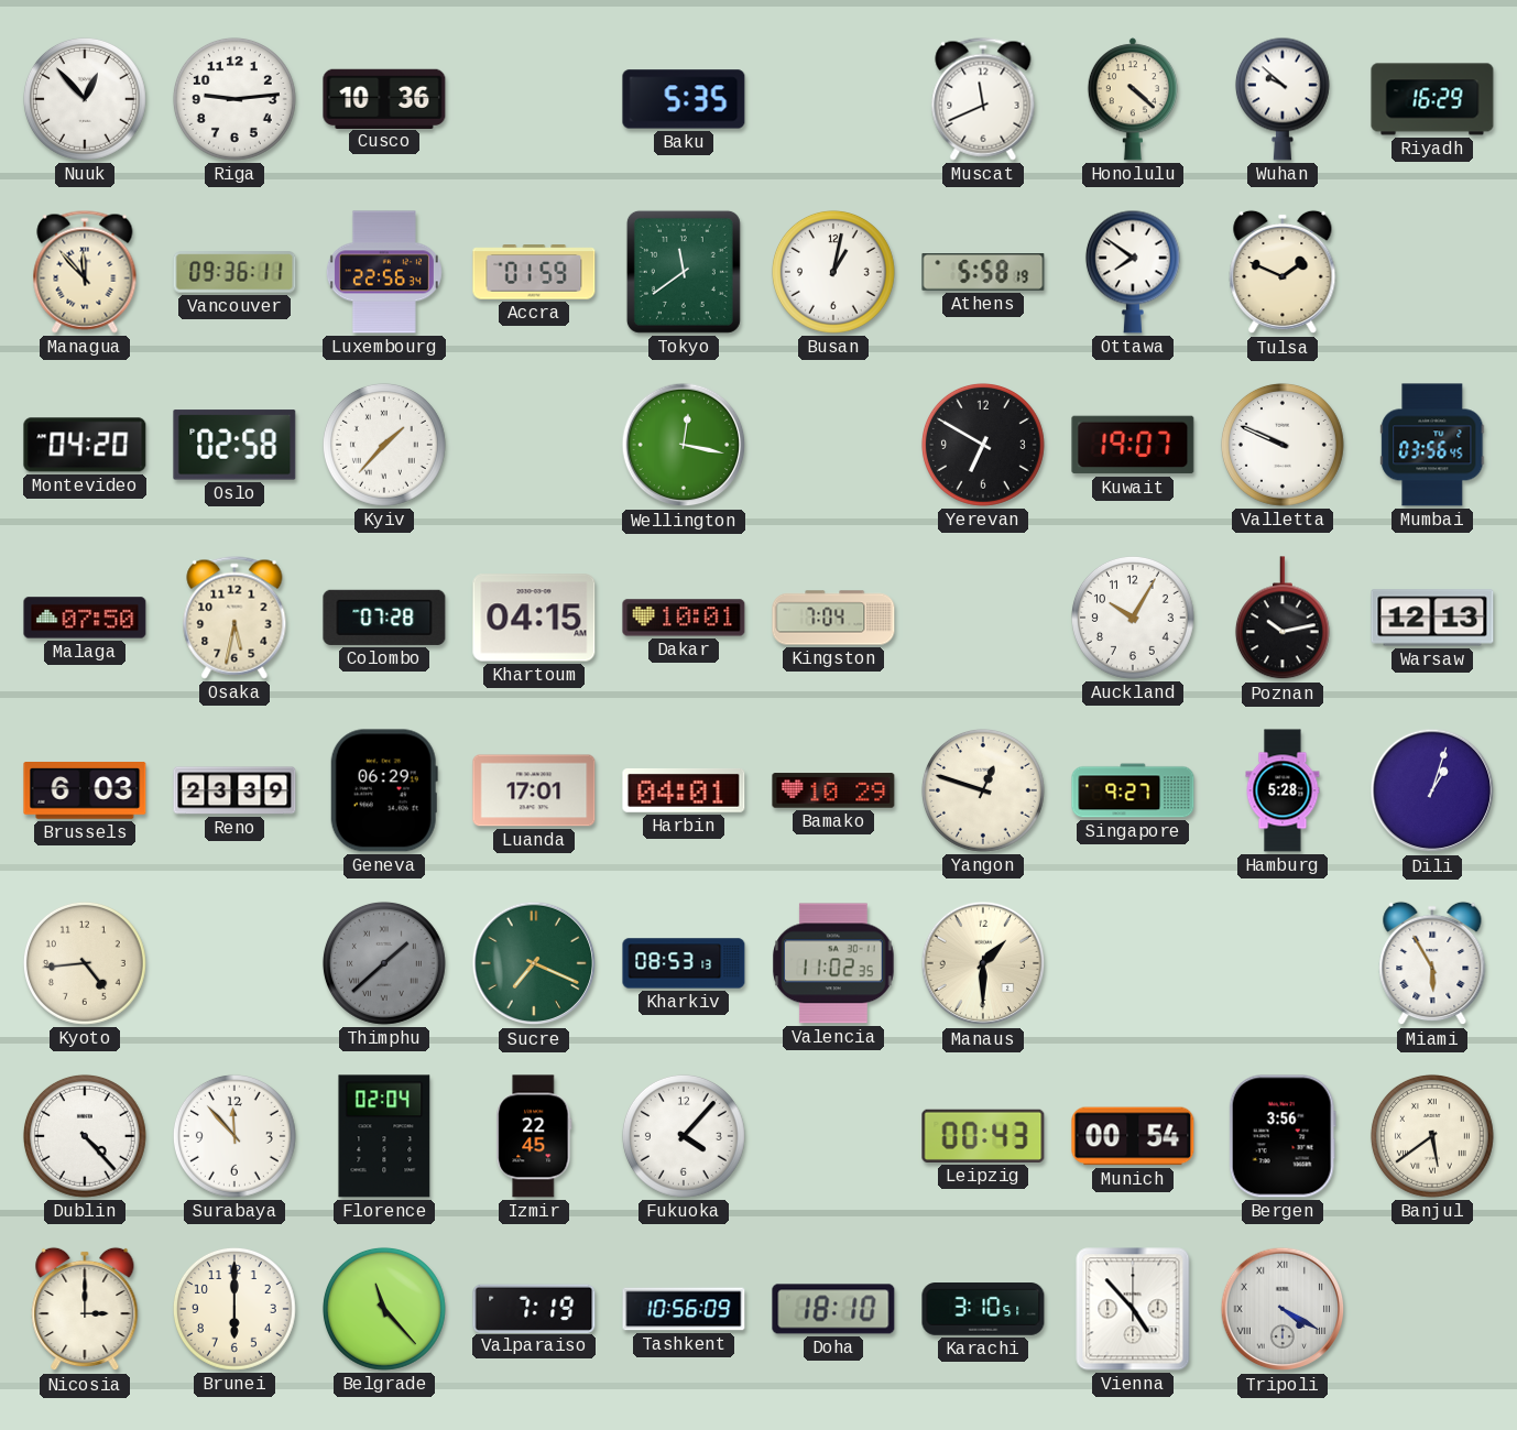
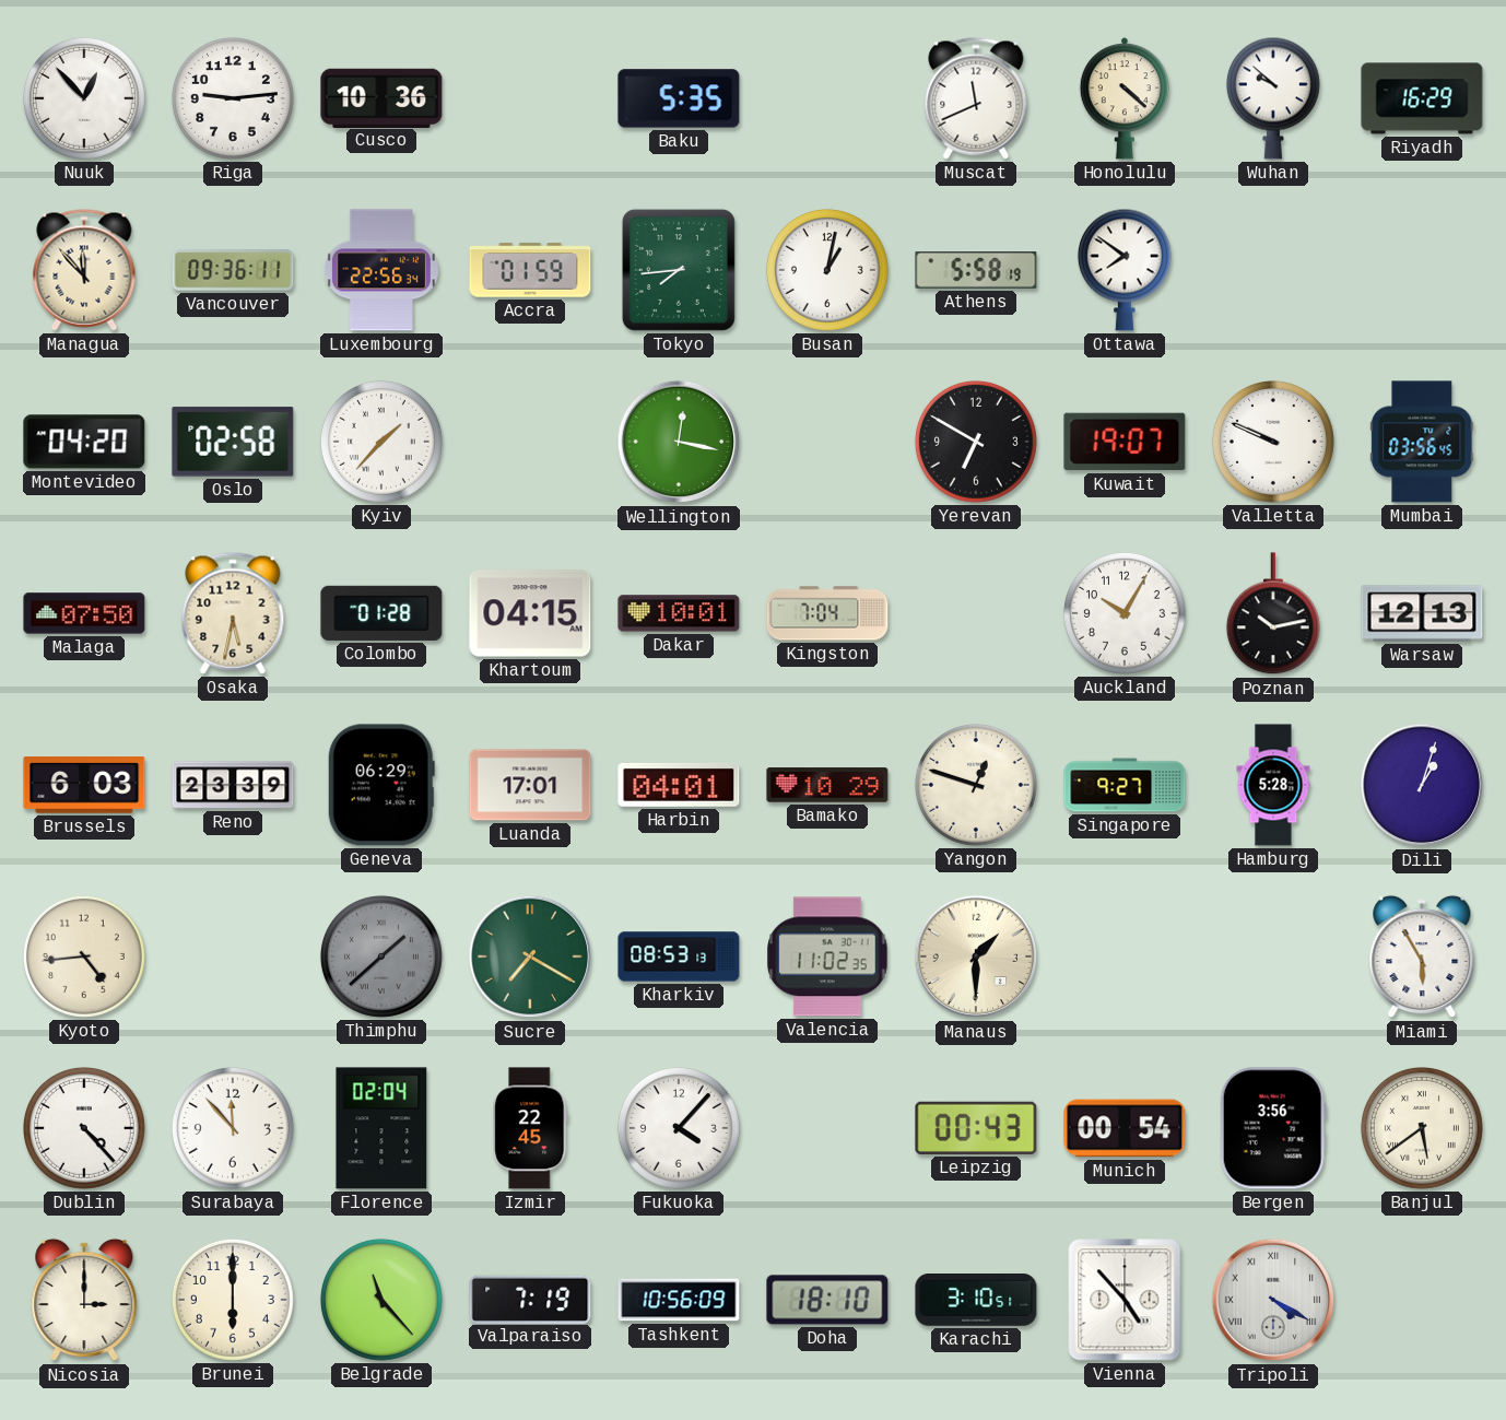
Tokyo: 11:39 -> 7:44
Tulsa: 1:49 -> none
Colombo: 07:28 -> 01:28
Sucre: 7:19 -> 7:20
